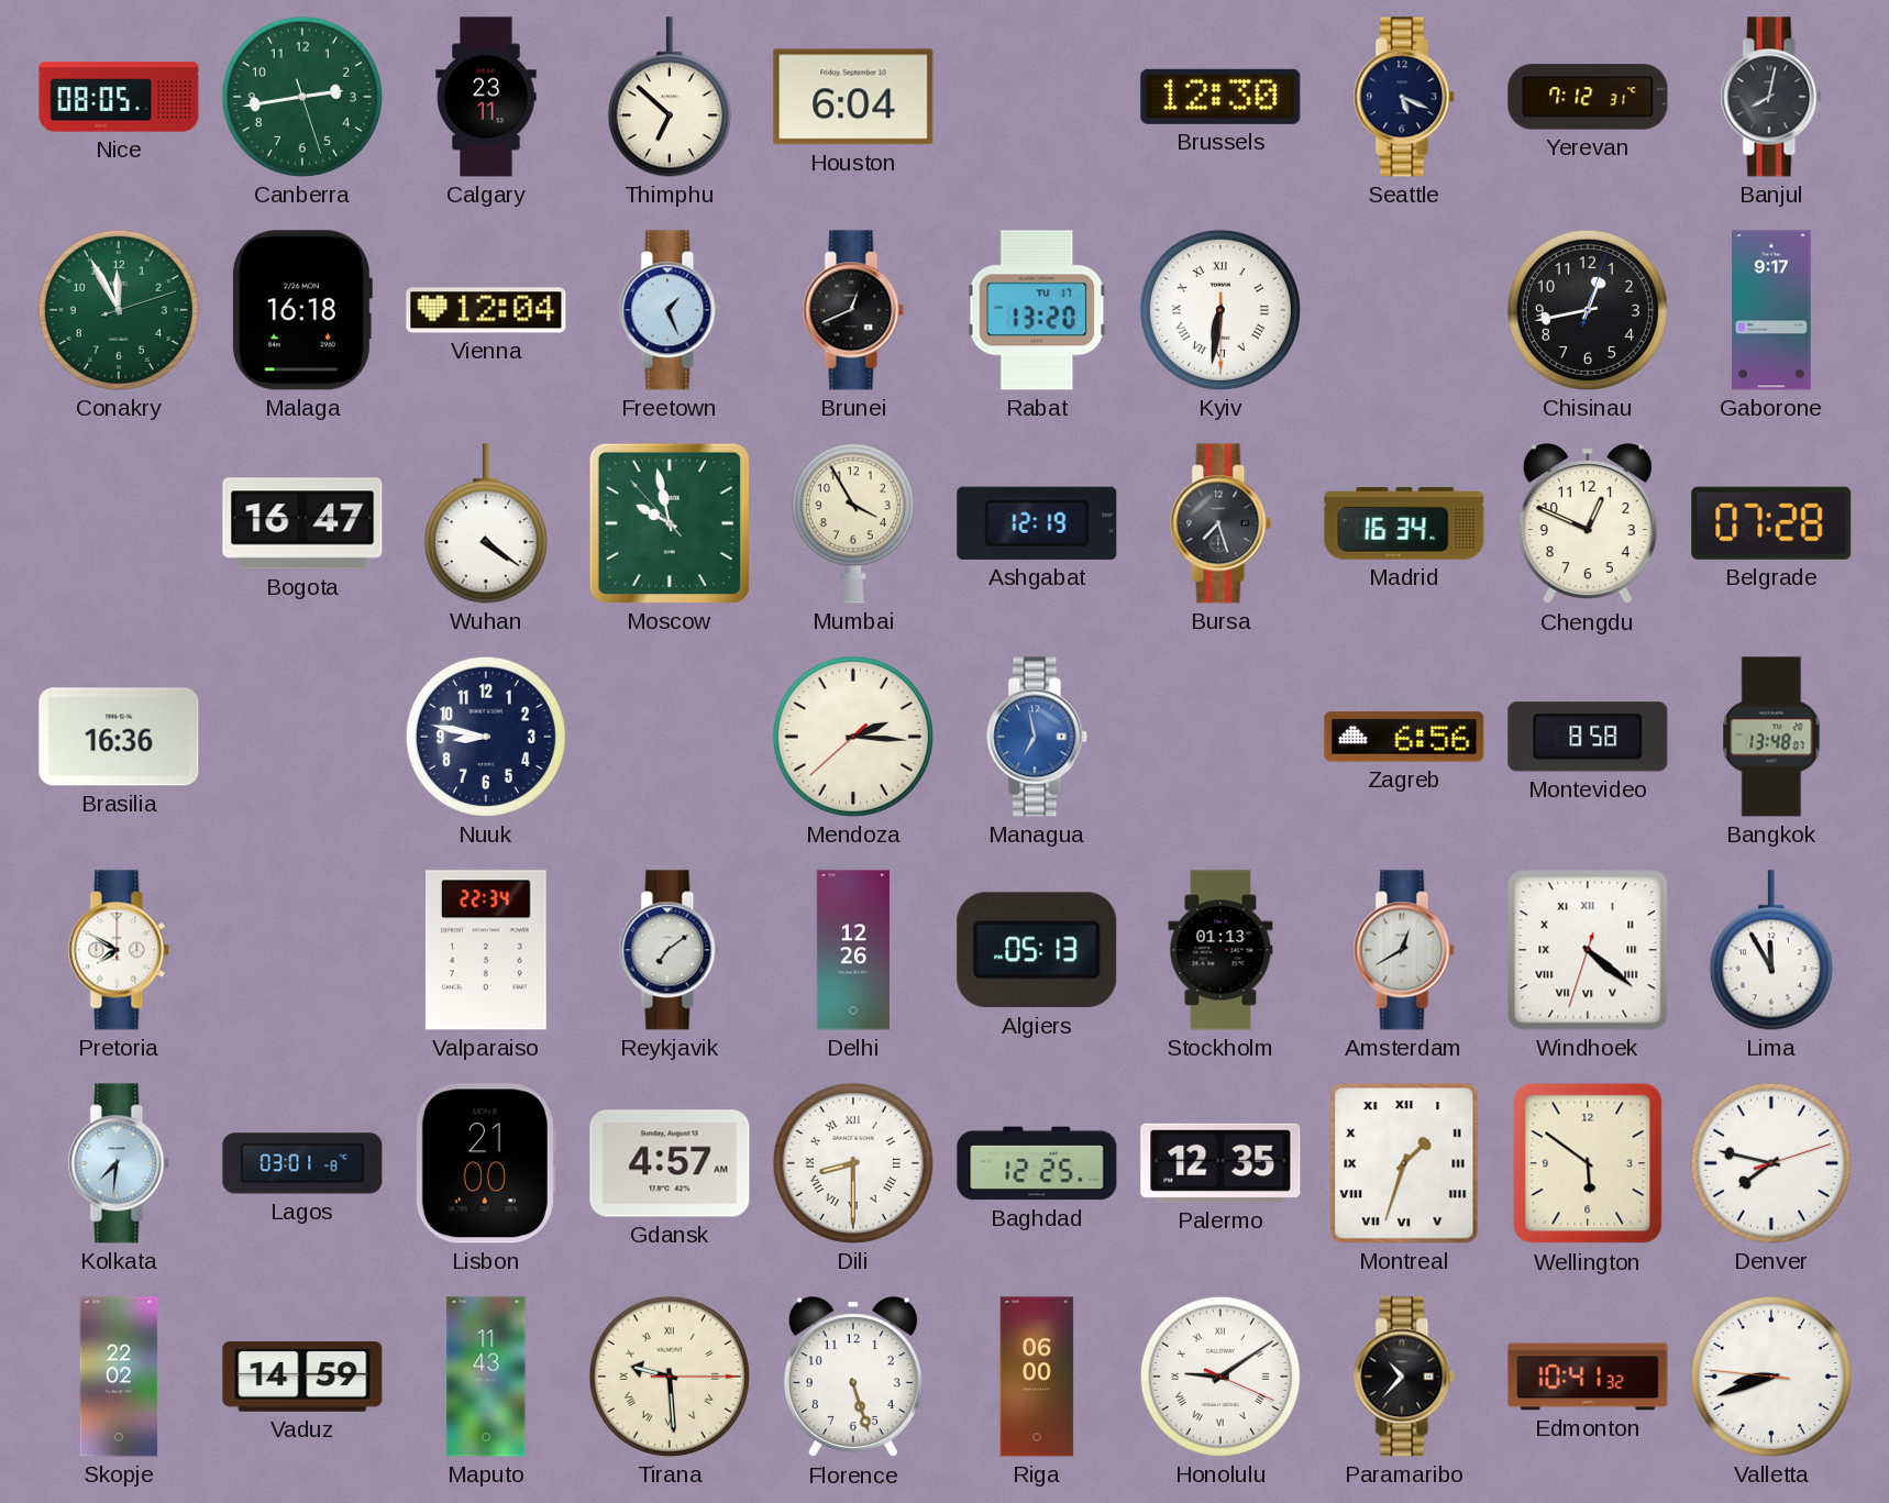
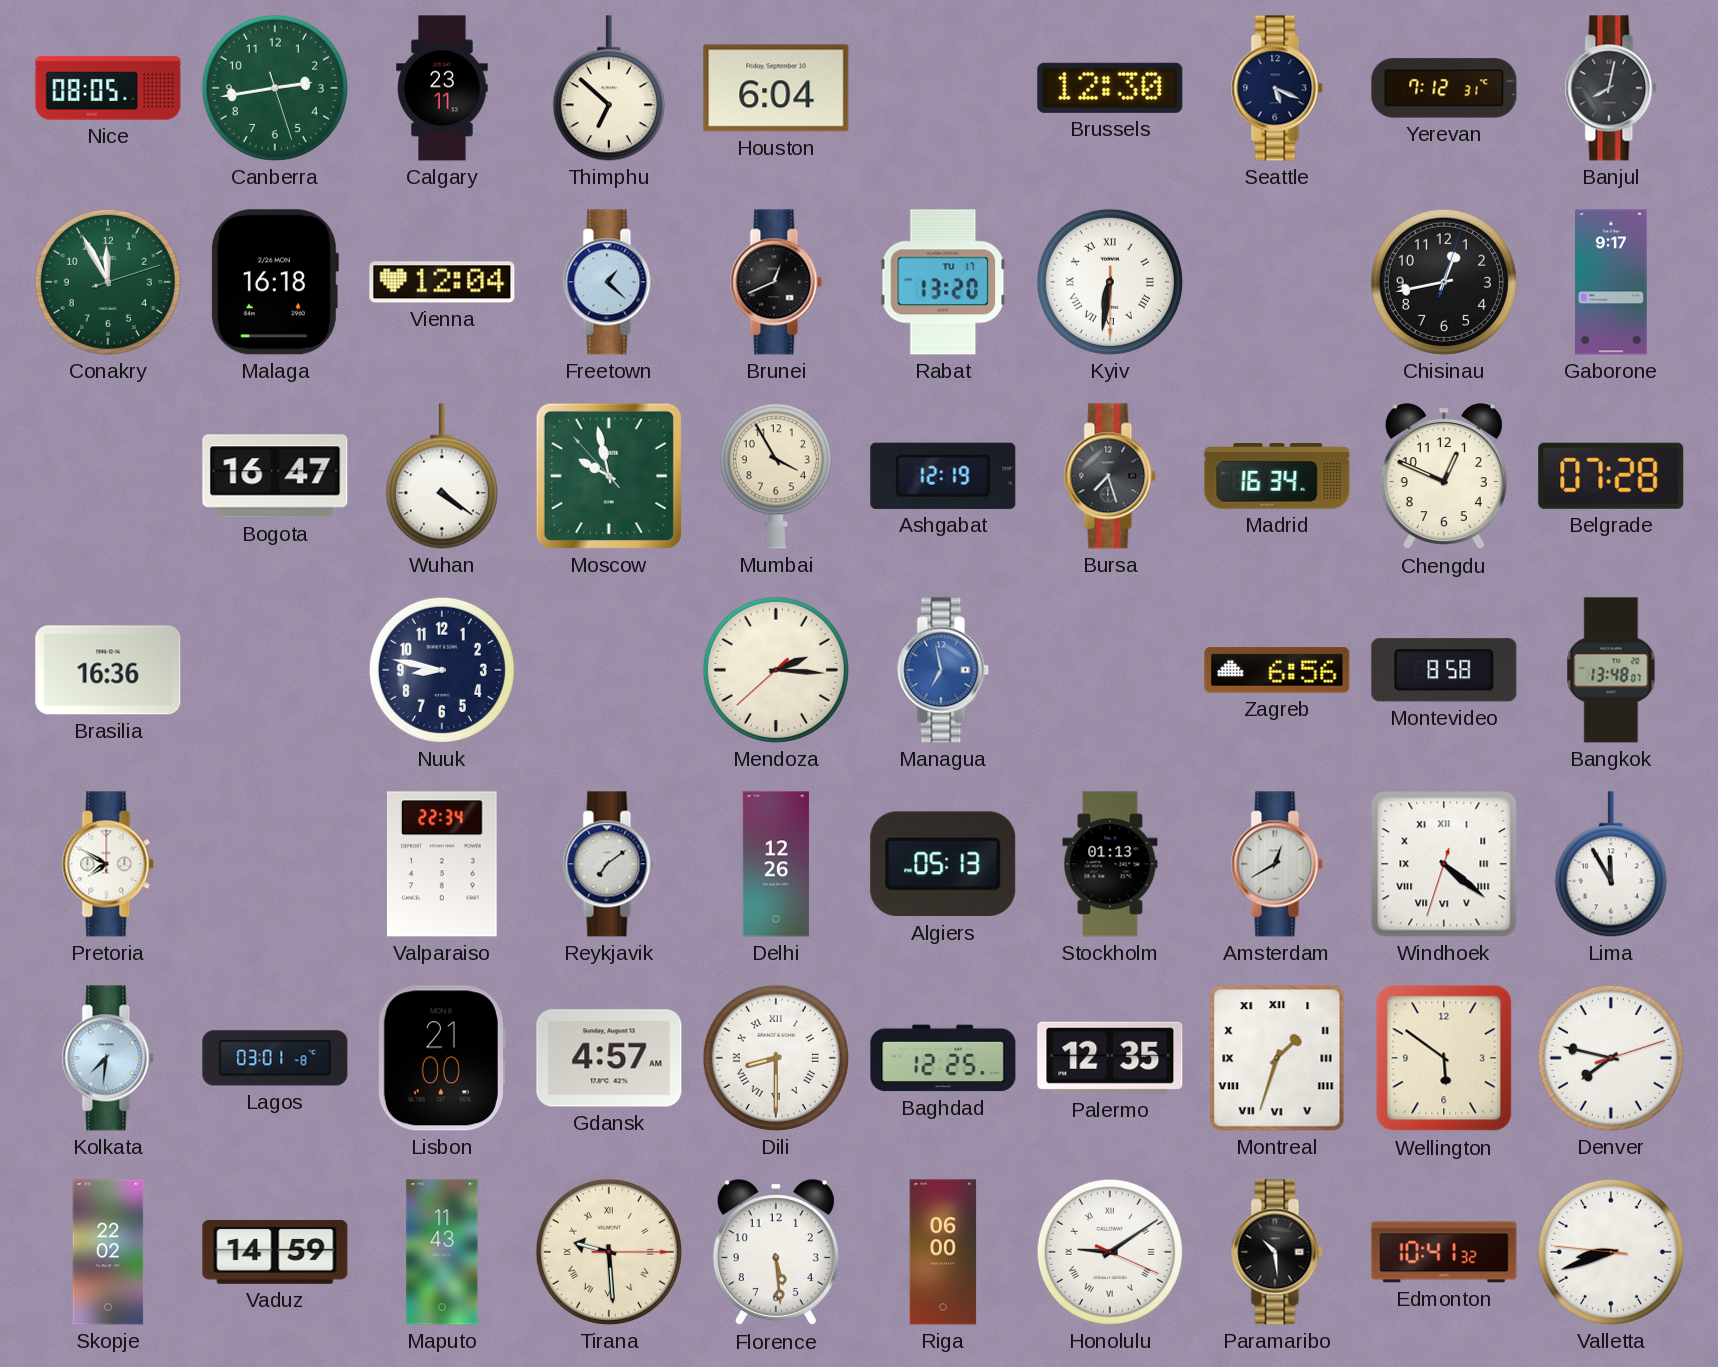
Freetown: 1:26 -> 1:22
Florence: 5:27 -> 5:29
Paramaribo: 10:37 -> 10:29
